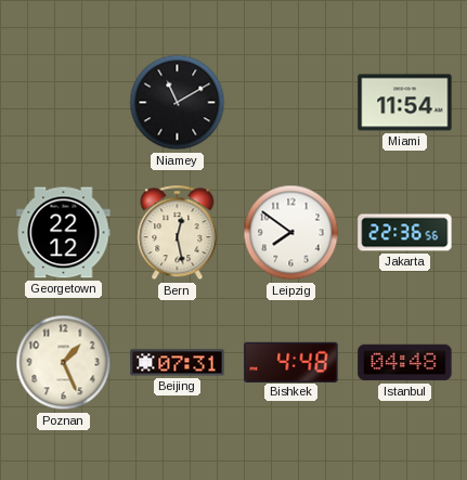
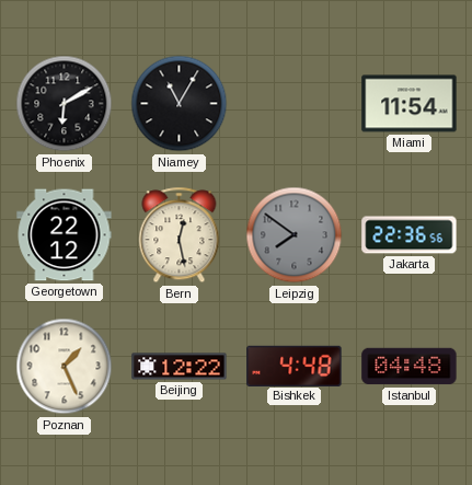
Phoenix: none -> 6:10
Niamey: 11:10 -> 11:05
Leipzig dial: white -> grey
Beijing: 07:31 -> 12:22
